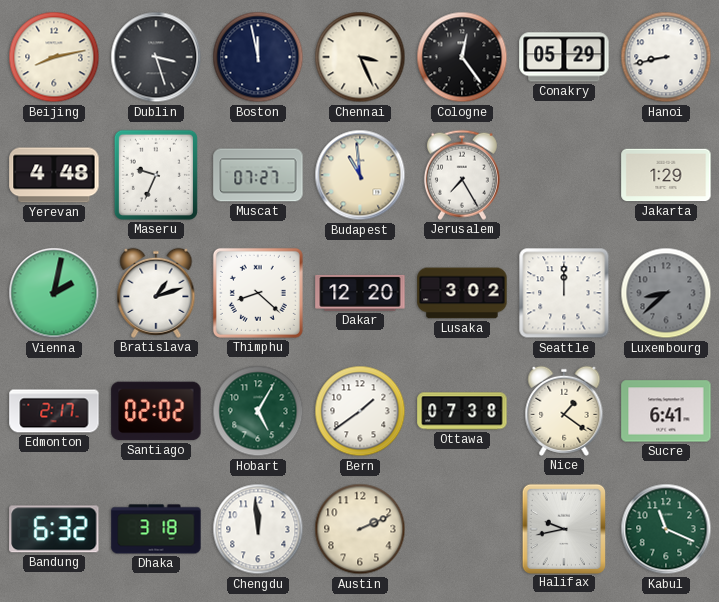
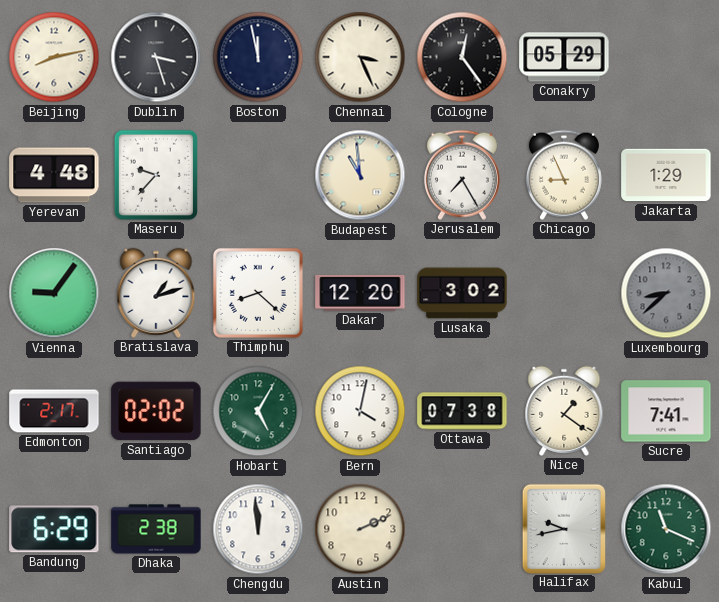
Hanoi: 8:43 -> none
Maseru: 9:34 -> 9:37
Muscat: 07:27 -> none
Chicago: none -> 8:56
Vienna: 2:02 -> 9:06
Seattle: 12:00 -> none
Bern: 1:39 -> 4:02
Sucre: 6:41 -> 7:41
Bandung: 6:32 -> 6:29
Dhaka: 3:18 -> 2:38
